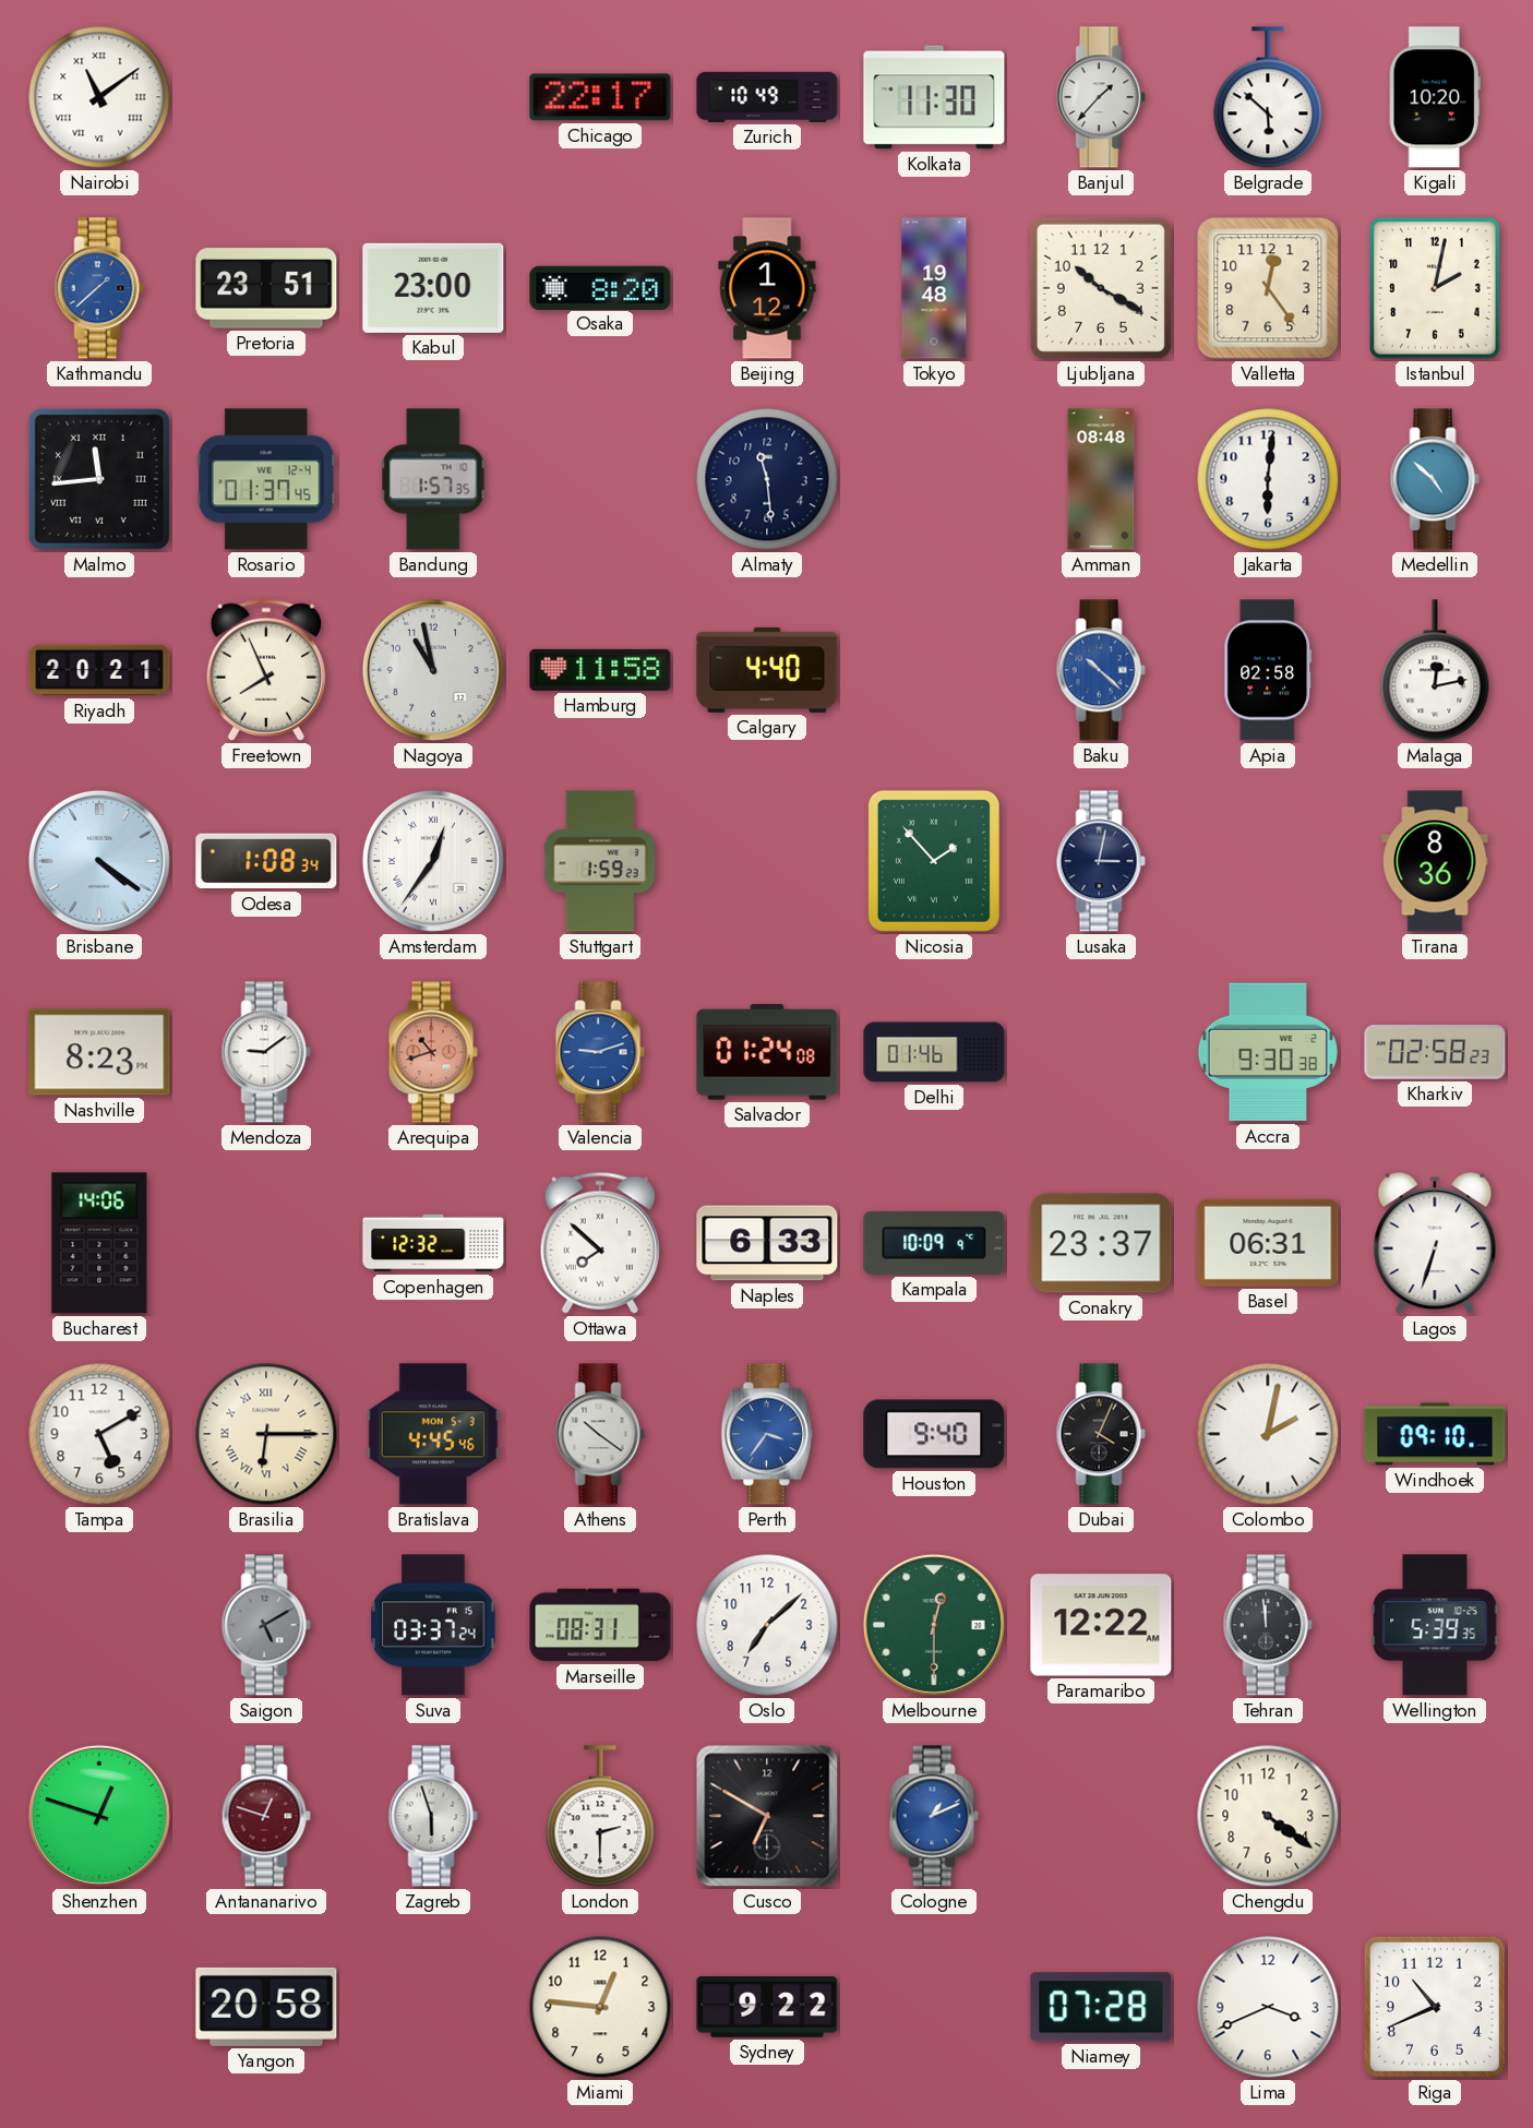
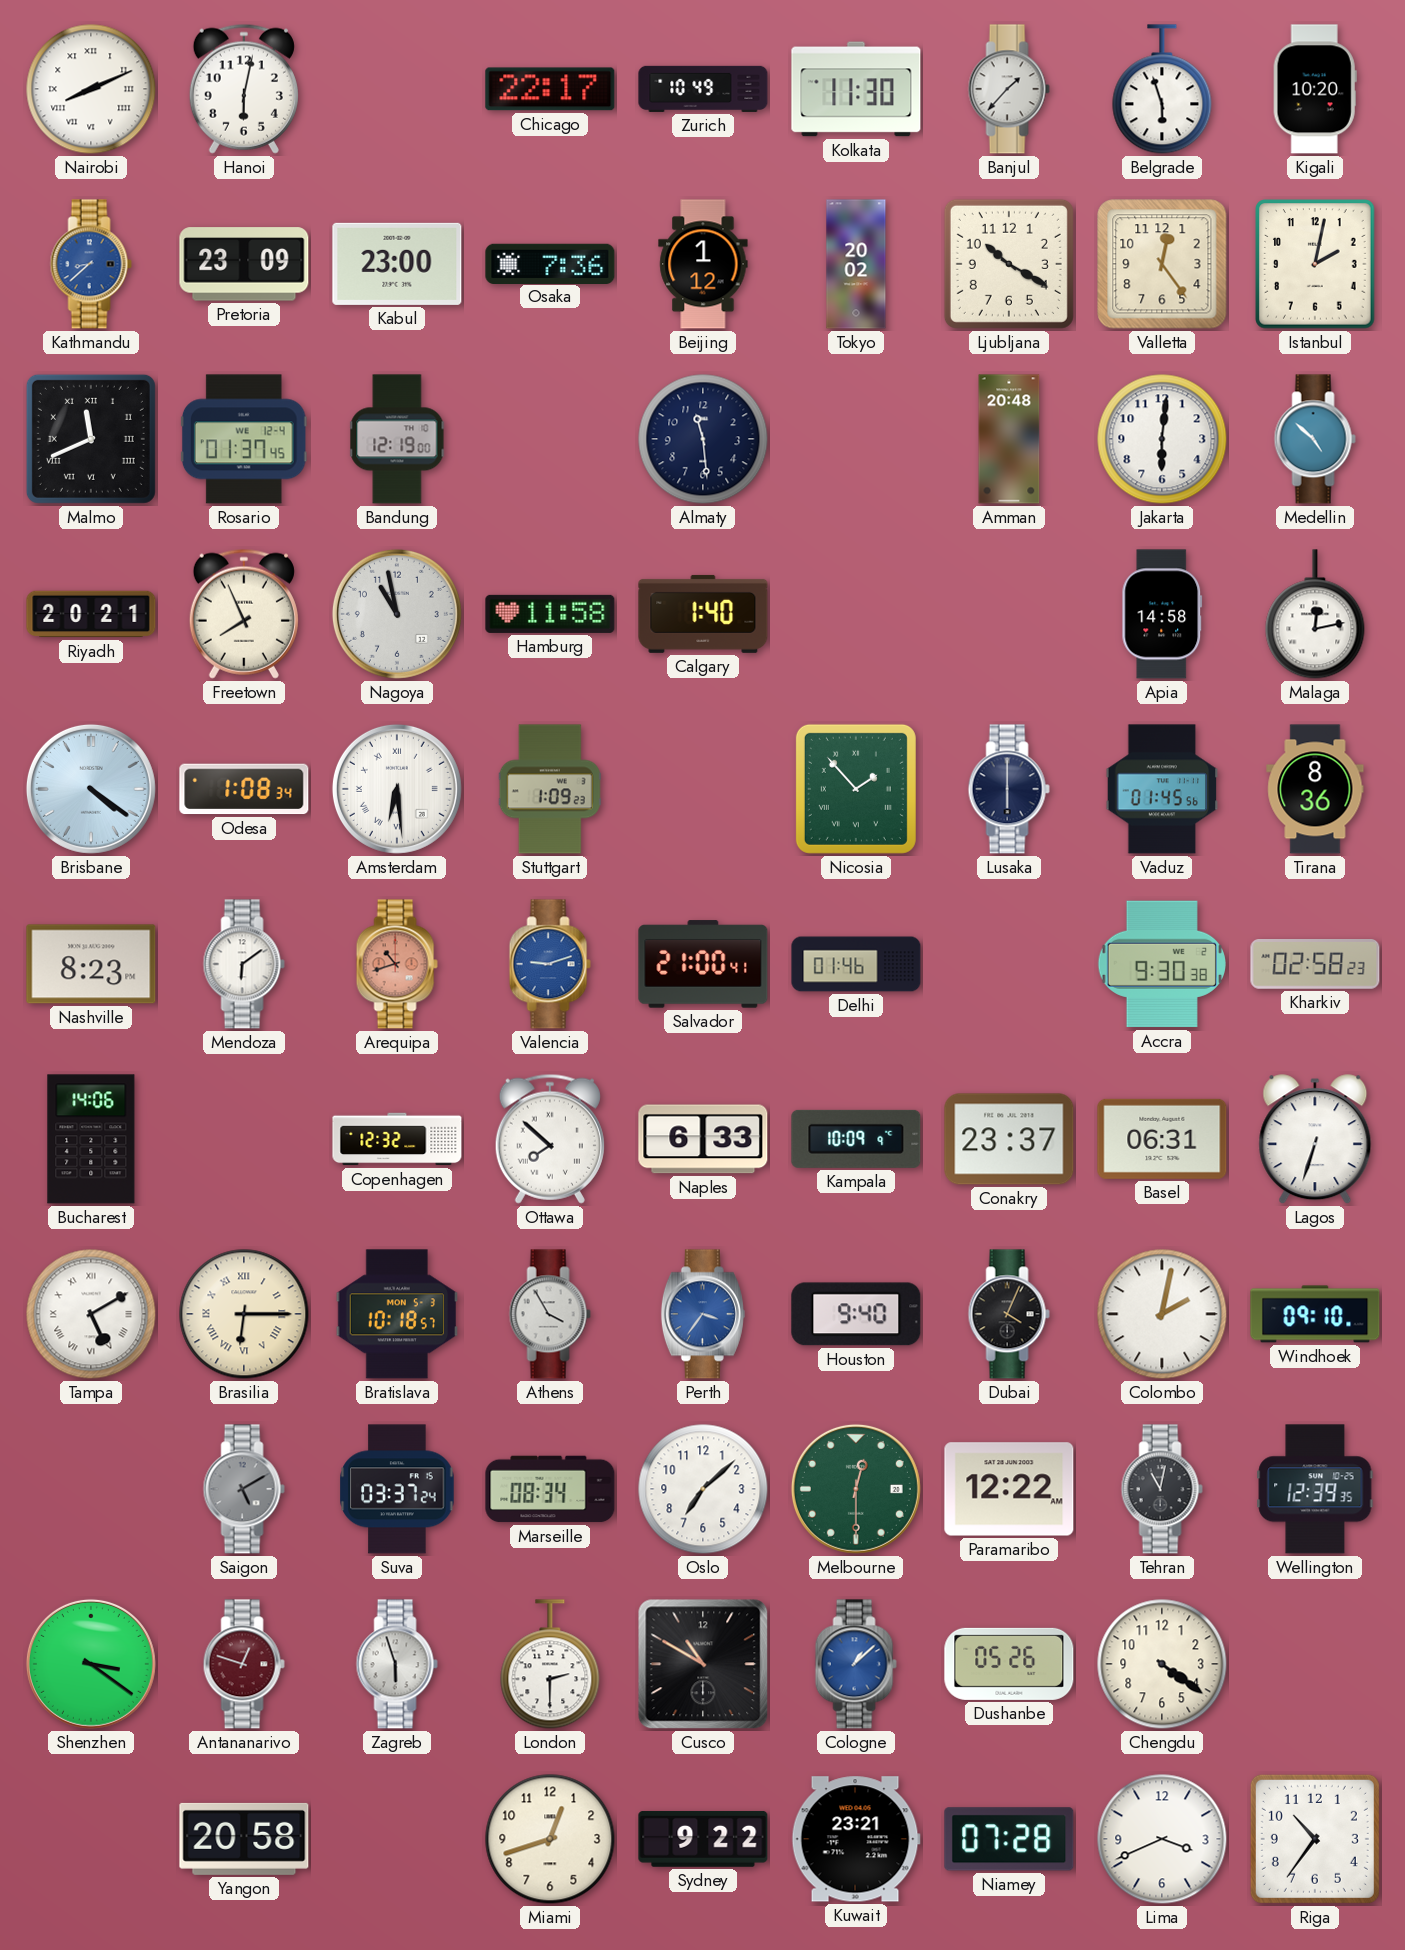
Nairobi: 11:09 -> 8:11
Hanoi: none -> 6:02
Belgrade: 5:52 -> 5:57
Kathmandu: 1:38 -> 8:38
Pretoria: 23:51 -> 23:09
Osaka: 8:20 -> 7:36
Tokyo: 19:48 -> 20:02
Malmo: 11:44 -> 11:41
Bandung: 1:57 -> 12:19
Amman: 08:48 -> 20:48
Calgary: 4:40 -> 1:40
Baku: 10:22 -> none
Apia: 02:58 -> 14:58
Amsterdam: 12:36 -> 6:29
Stuttgart: 1:59 -> 1:09
Lusaka: 3:02 -> 6:00
Vaduz: none -> 01:45
Mendoza: 9:09 -> 6:09
Salvador: 01:24 -> 21:00
Tampa numerals: Arabic -> Roman
Bratislava: 4:45 -> 10:18
Athens: 10:21 -> 3:55
Marseille: 08:31 -> 08:34
Tehran: 11:59 -> 11:02
Wellington: 5:39 -> 12:39
Shenzhen: 12:48 -> 3:21
Cusco: 6:50 -> 10:50
Cologne: 1:11 -> 1:08
Dushanbe: none -> 05:26
Miami: 12:46 -> 12:42
Kuwait: none -> 23:21
Riga: 10:41 -> 10:36
